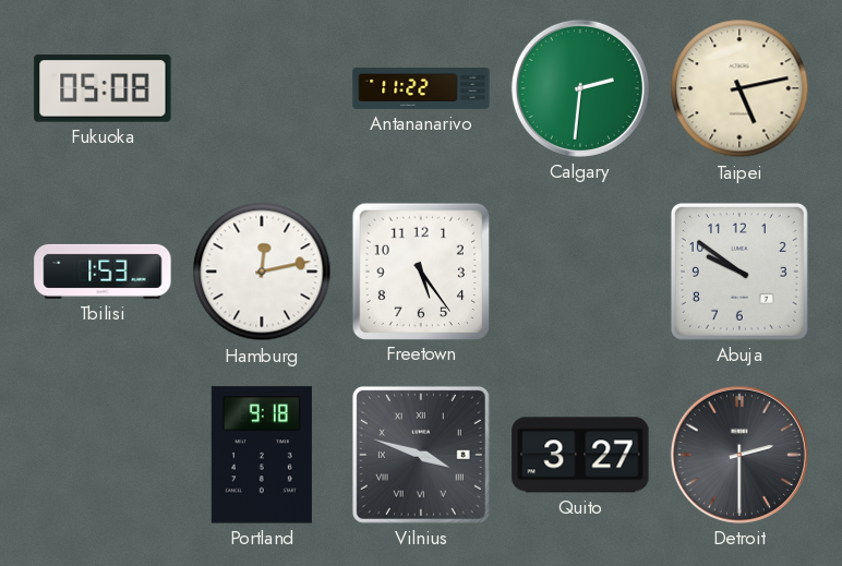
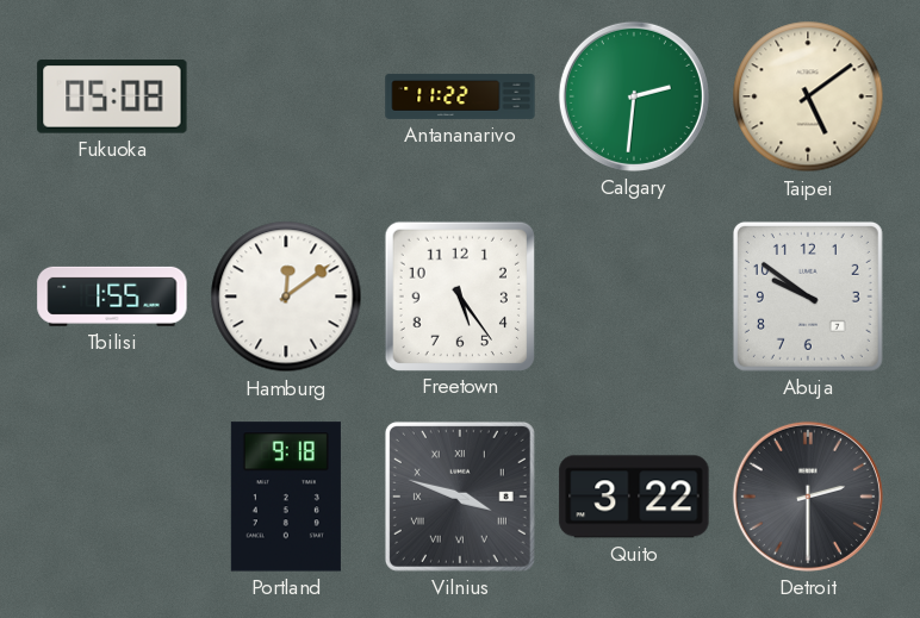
Taipei: 5:13 -> 5:09
Tbilisi: 1:53 -> 1:55
Hamburg: 12:13 -> 12:09
Quito: 3:27 -> 3:22
